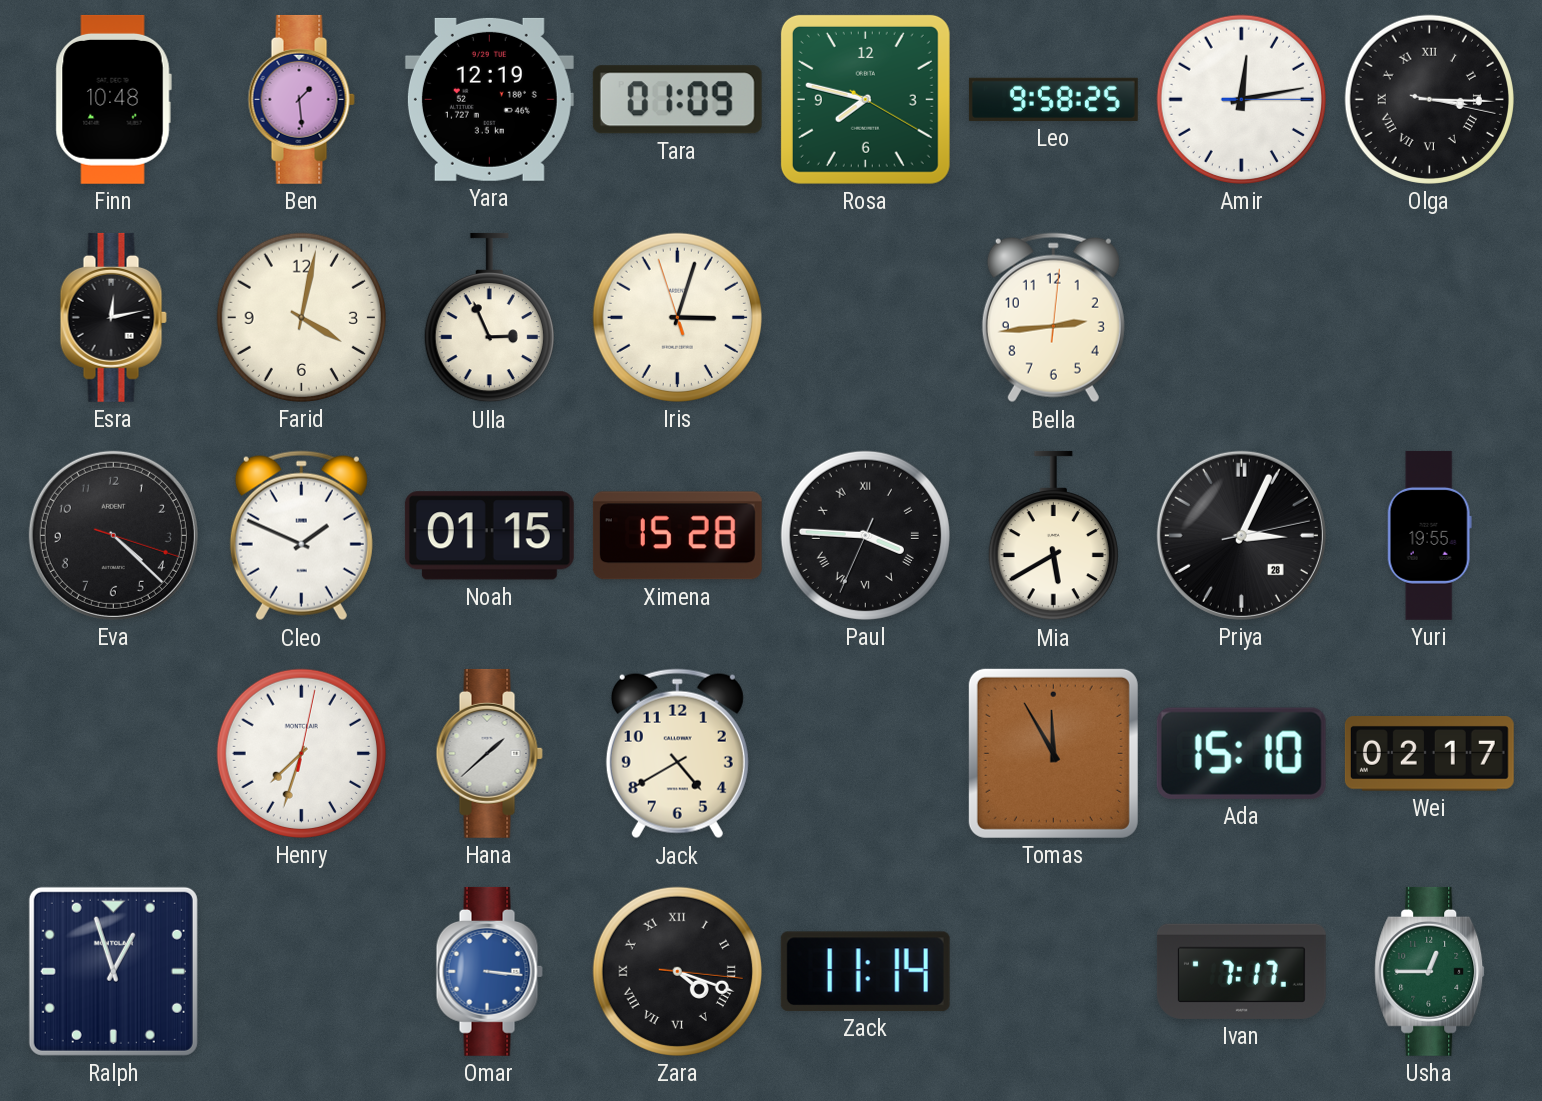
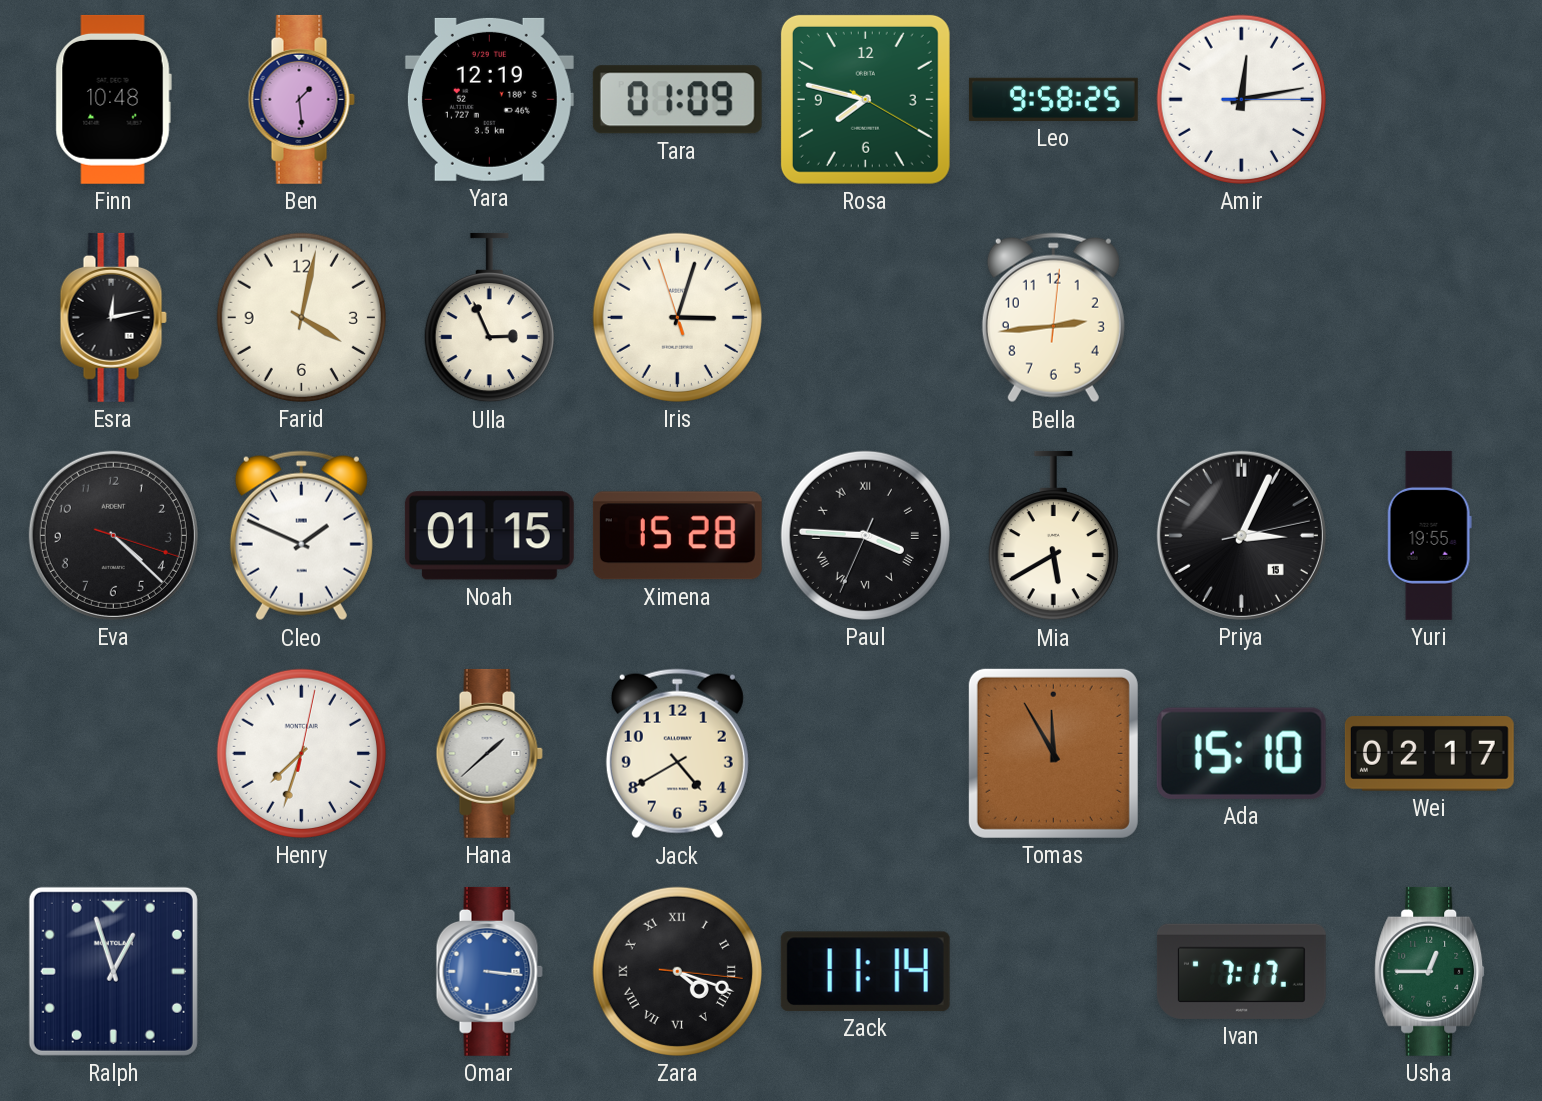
Olga: 3:15 -> none
Priya date: 28 -> 15
